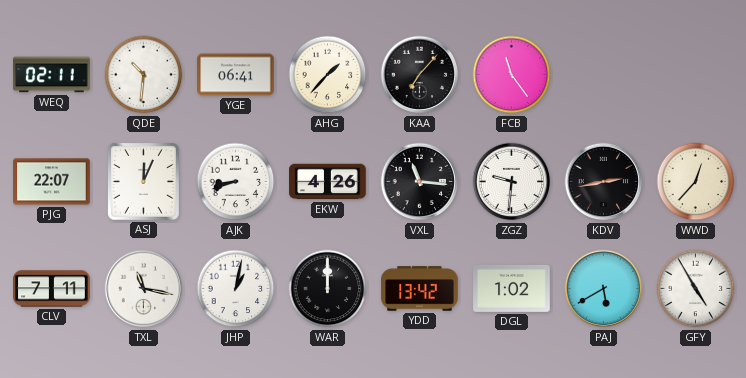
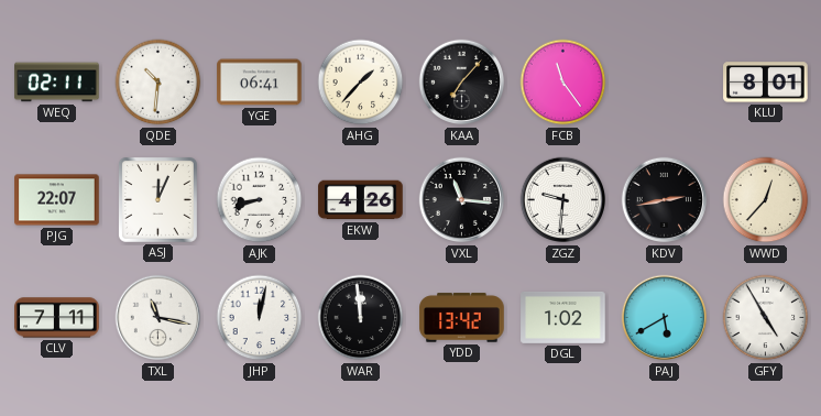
KLU: none -> 8:01
JHP: 1:02 -> 12:02
WAR: 12:00 -> 11:59
